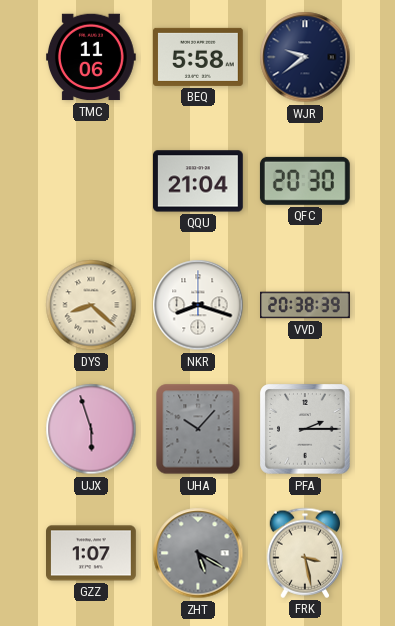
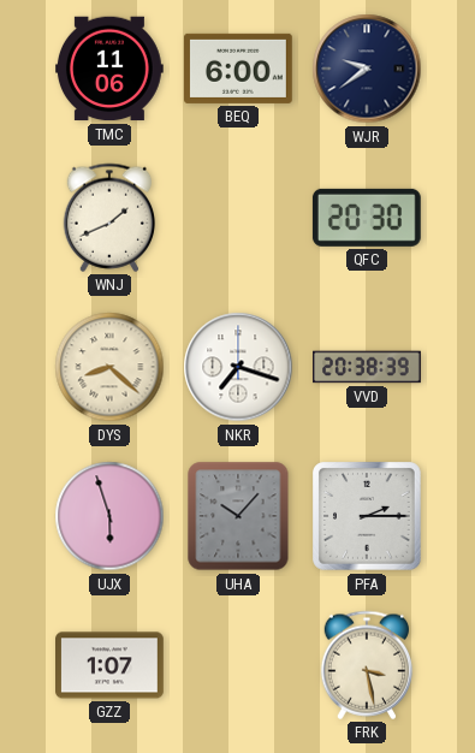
BEQ: 5:58 -> 6:00
WNJ: none -> 1:41
QQU: 21:04 -> none
NKR: 8:18 -> 7:18
ZHT: 5:20 -> none
